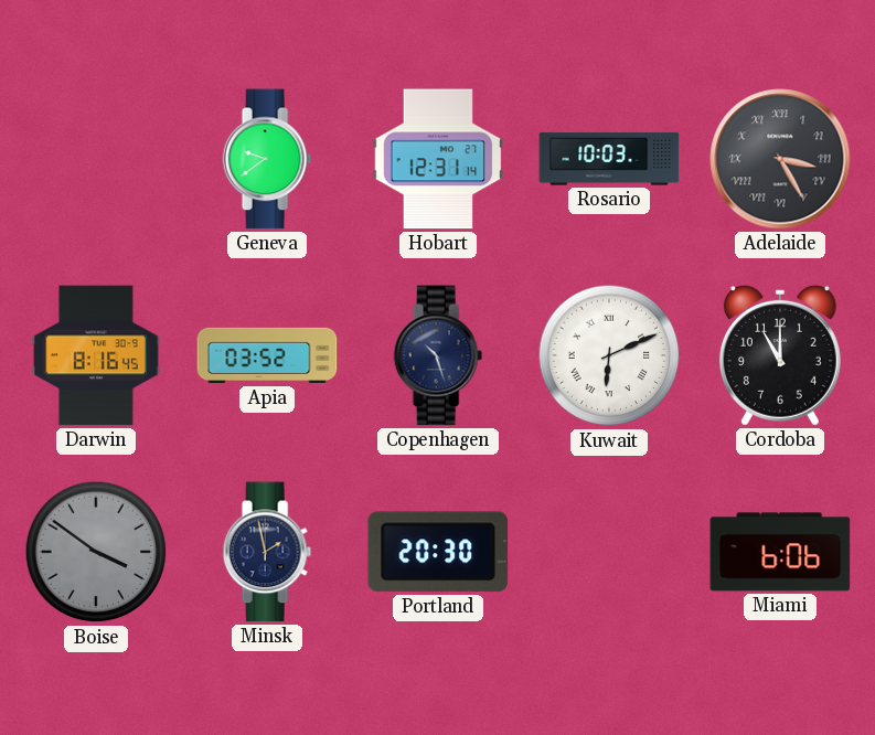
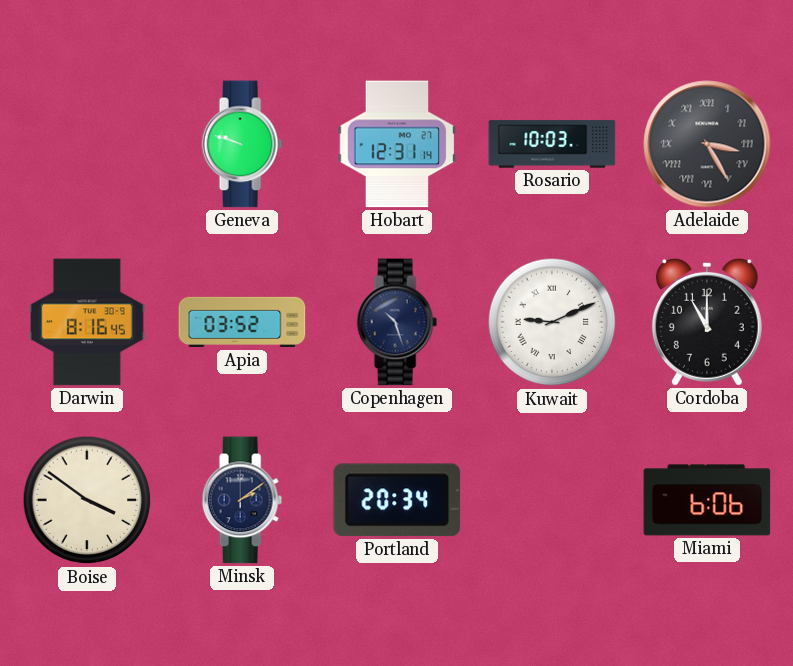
Geneva: 9:39 -> 9:48
Kuwait: 6:11 -> 9:11
Boise dial: grey -> cream
Minsk: 1:58 -> 2:09
Portland: 20:30 -> 20:34
